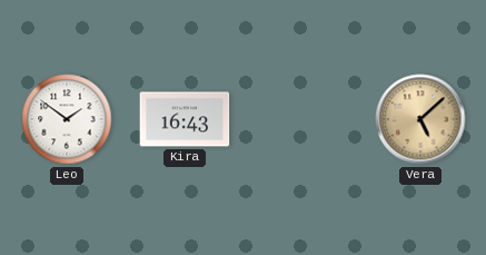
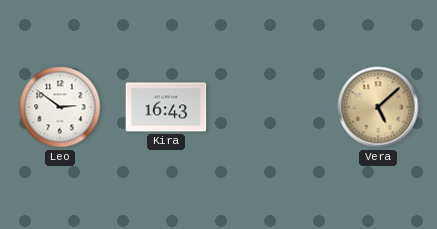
Leo: 1:51 -> 2:51
